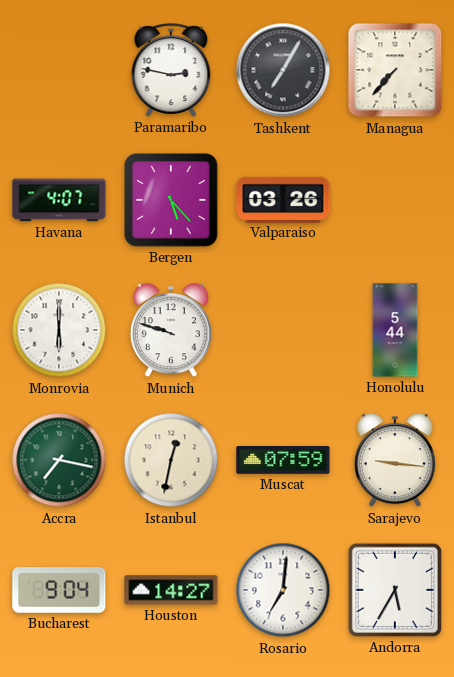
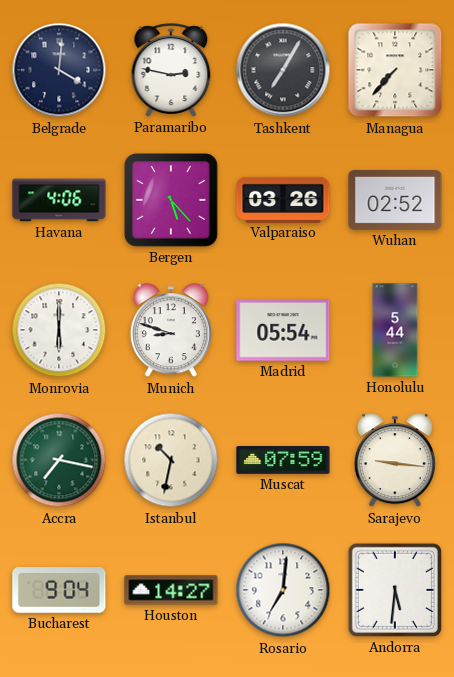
Belgrade: none -> 4:01
Havana: 4:07 -> 4:06
Wuhan: none -> 02:52
Munich: 9:48 -> 8:48
Madrid: none -> 05:54
Istanbul: 12:32 -> 10:32
Andorra: 5:35 -> 5:31
